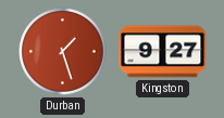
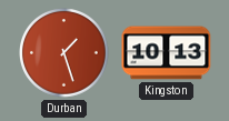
Kingston: 9:27 -> 10:13
